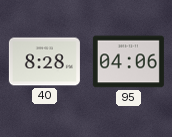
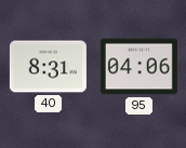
40: 8:28 -> 8:31
